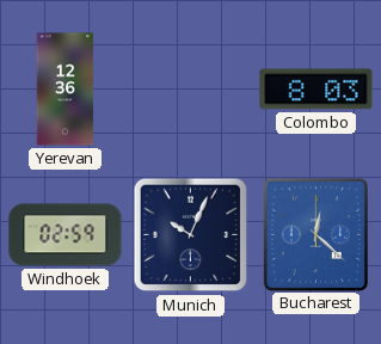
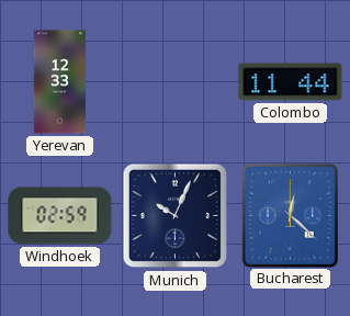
Yerevan: 12:36 -> 12:33
Colombo: 8:03 -> 11:44
